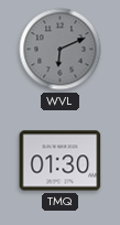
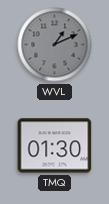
WVL: 6:11 -> 1:11
